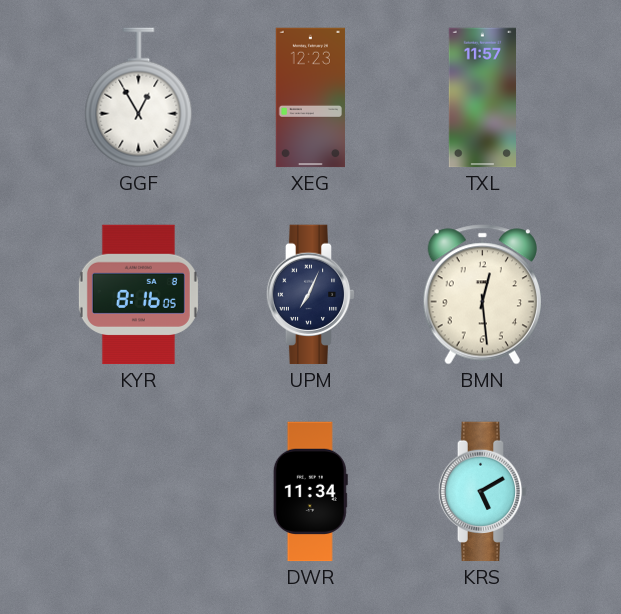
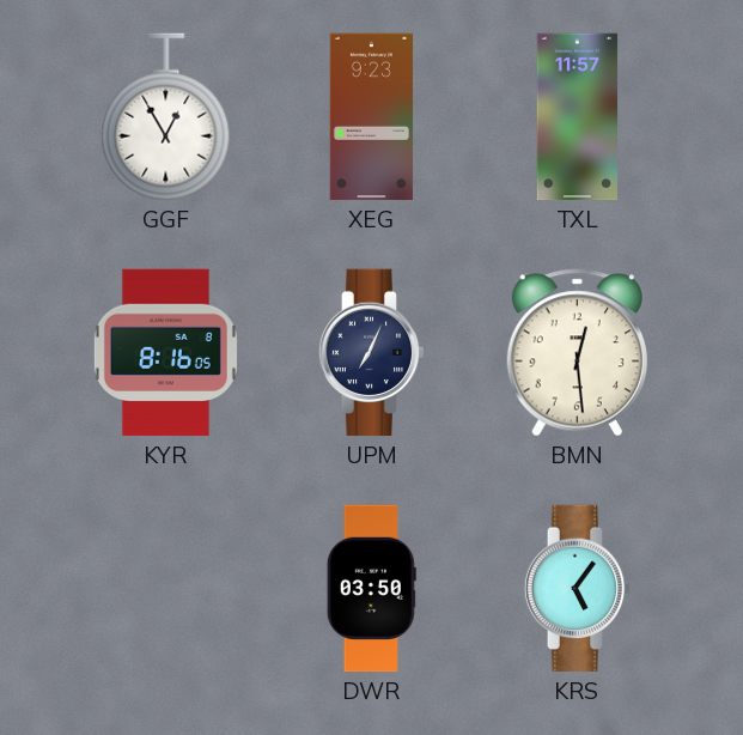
XEG: 12:23 -> 9:23
DWR: 11:34 -> 03:50
KRS: 5:10 -> 5:06
